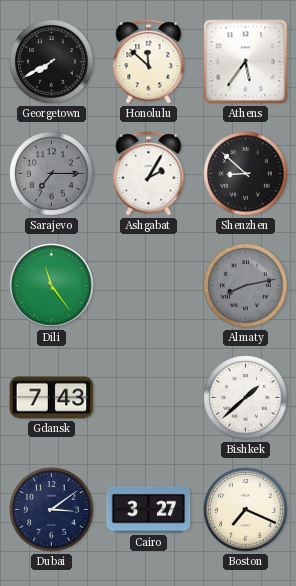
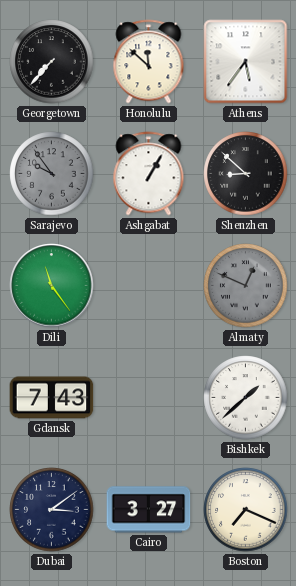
Georgetown: 7:40 -> 7:37
Sarajevo: 7:15 -> 9:54
Ashgabat: 2:05 -> 1:05
Almaty: 8:13 -> 12:49
